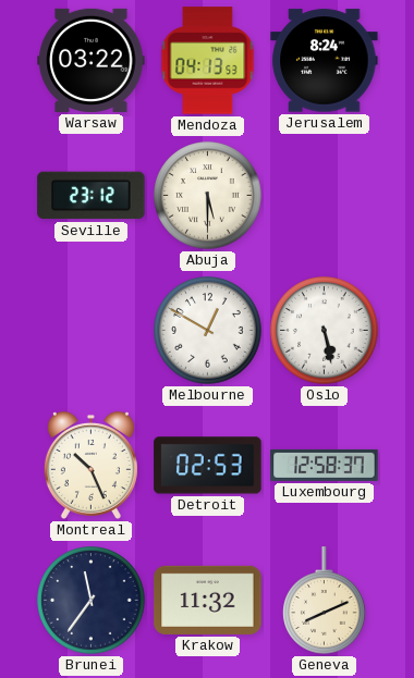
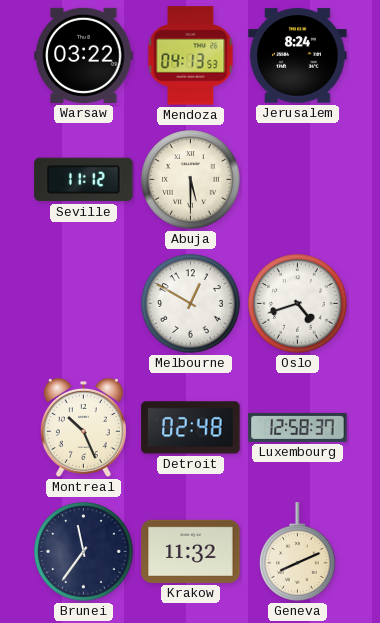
Seville: 23:12 -> 11:12
Oslo: 5:28 -> 4:42
Detroit: 02:53 -> 02:48
